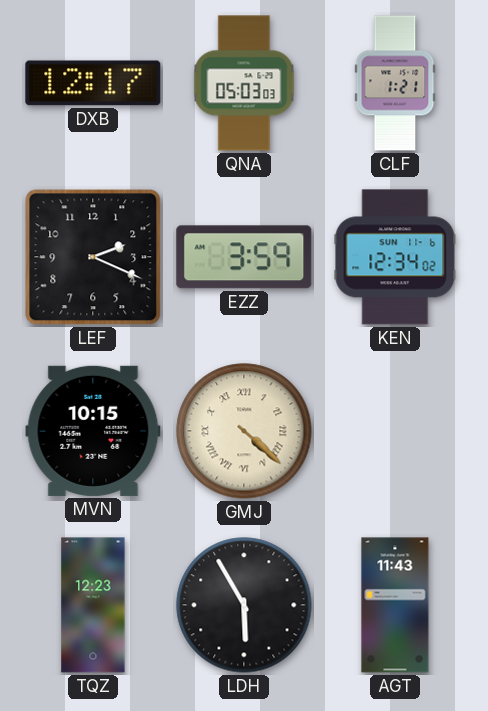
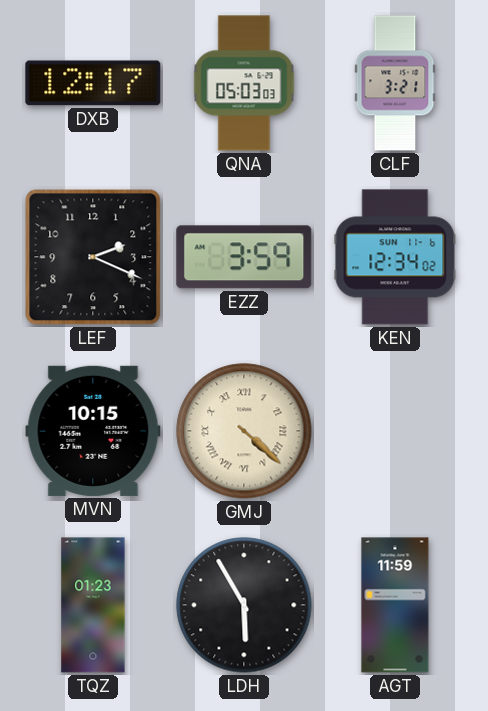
CLF: 1:21 -> 3:21
TQZ: 12:23 -> 01:23
AGT: 11:43 -> 11:59
